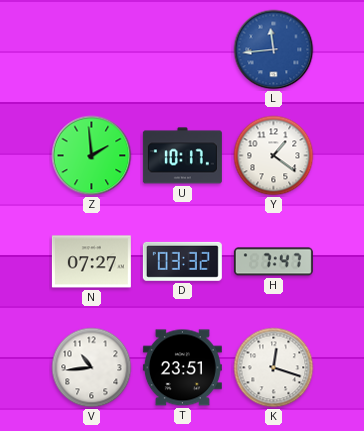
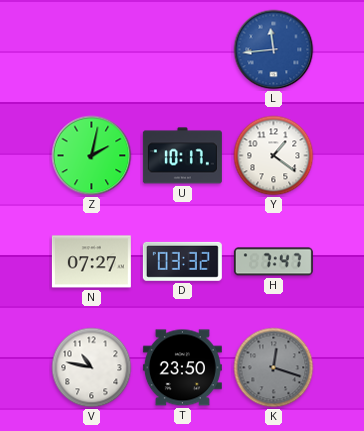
Z: 1:59 -> 2:02
V: 10:44 -> 10:47
T: 23:51 -> 23:50
K dial: white -> grey
